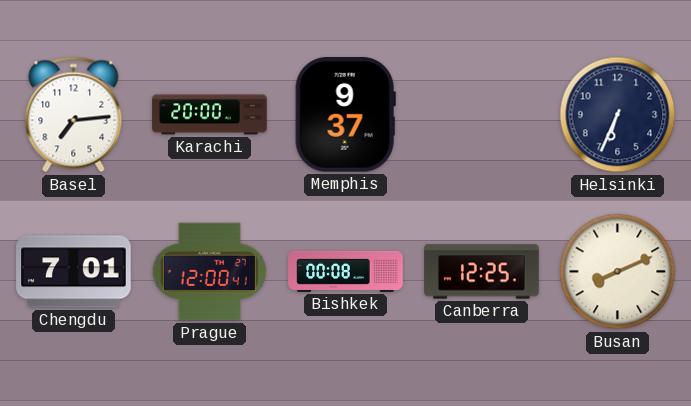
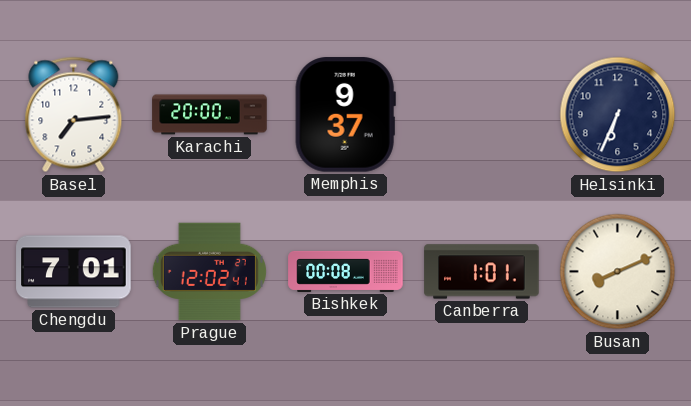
Prague: 12:00 -> 12:02
Canberra: 12:25 -> 1:01
